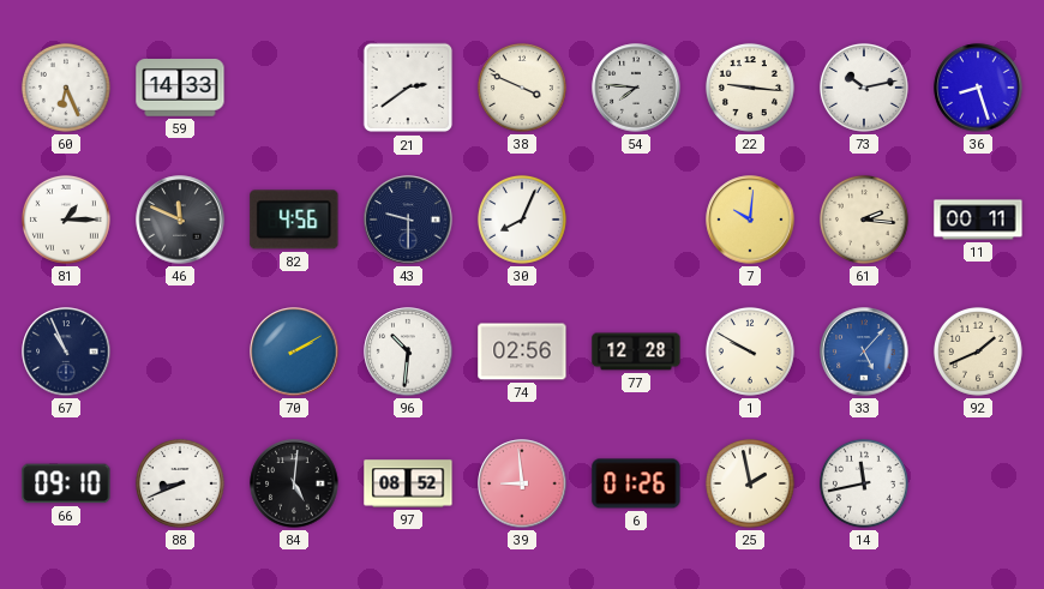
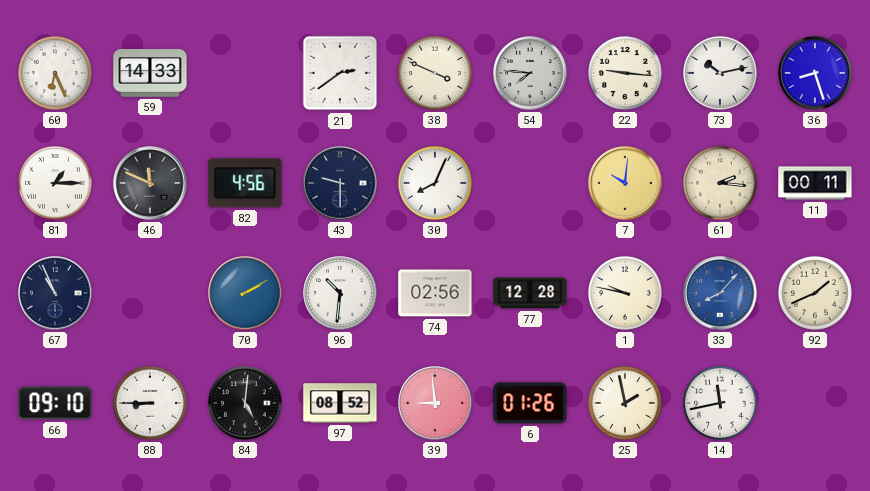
1: 9:50 -> 9:47
33: 5:07 -> 8:07
88: 8:41 -> 8:45
